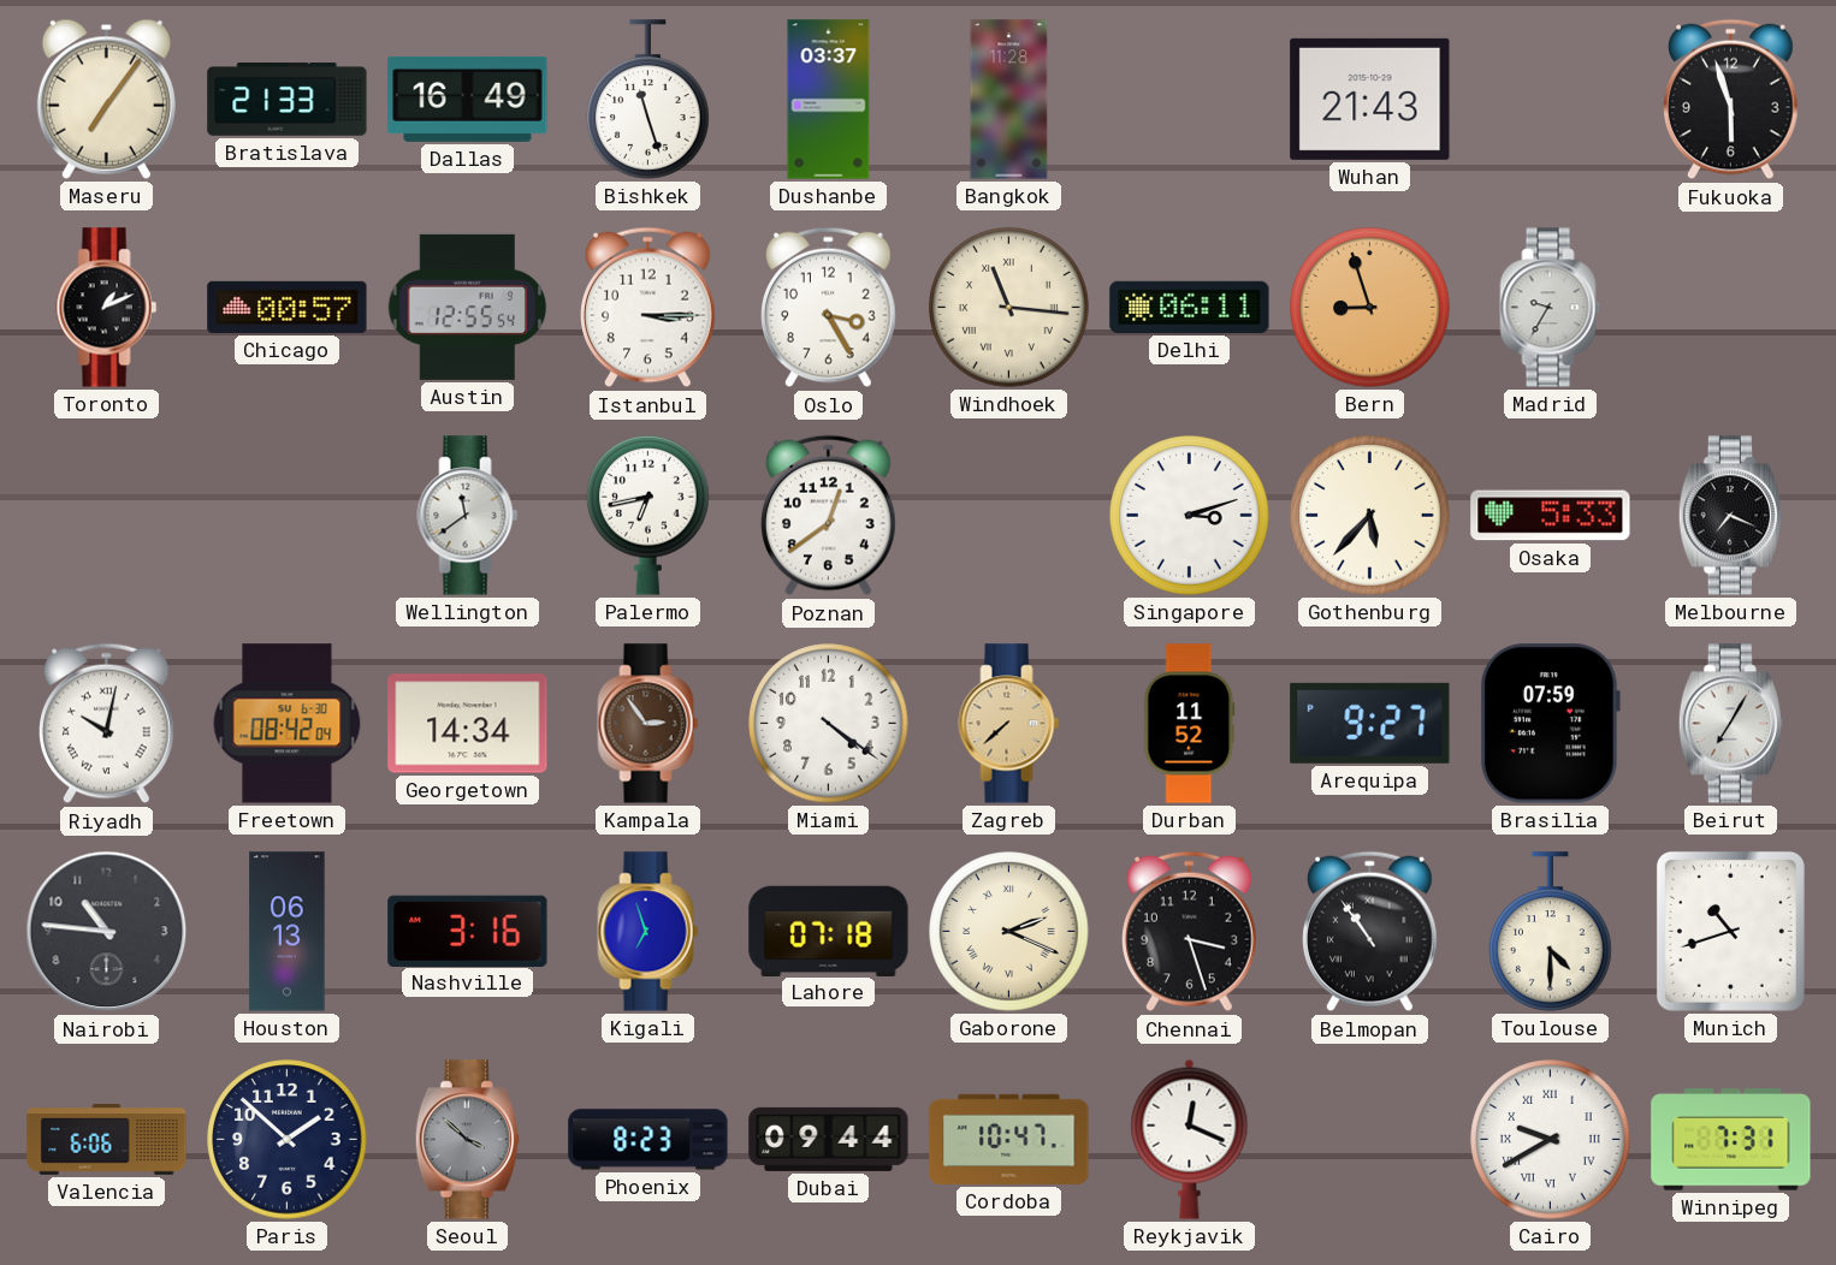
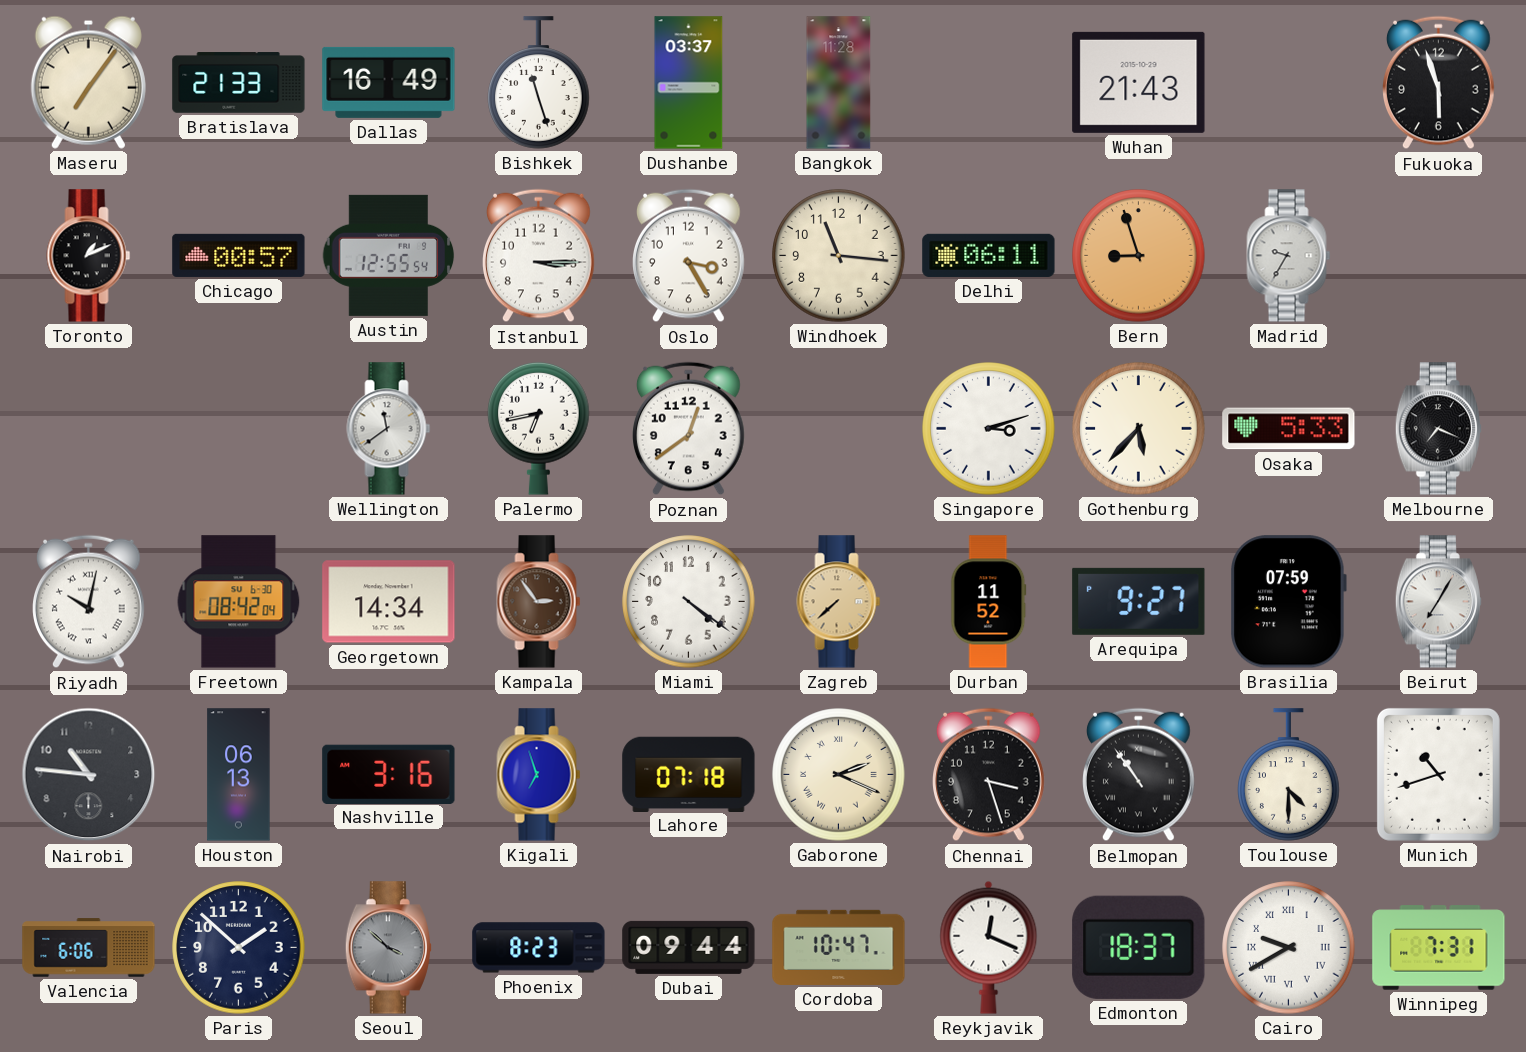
Windhoek numerals: Roman -> Arabic
Edmonton: none -> 18:37
